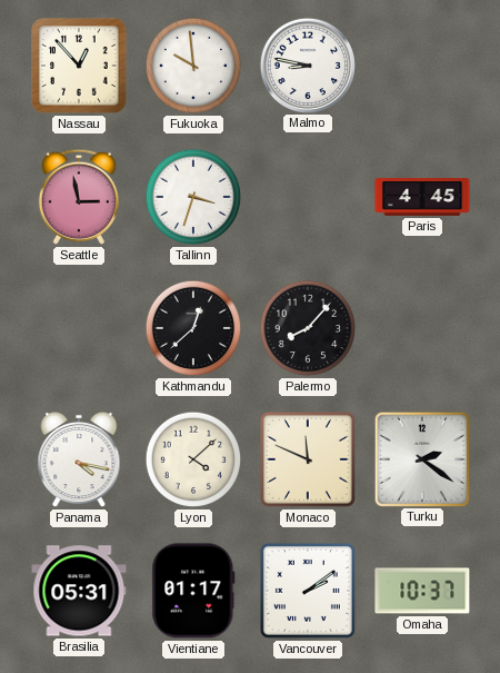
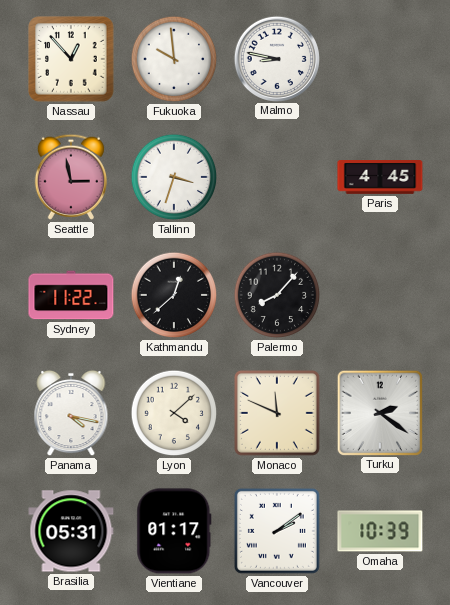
Sydney: none -> 11:22
Omaha: 10:37 -> 10:39
